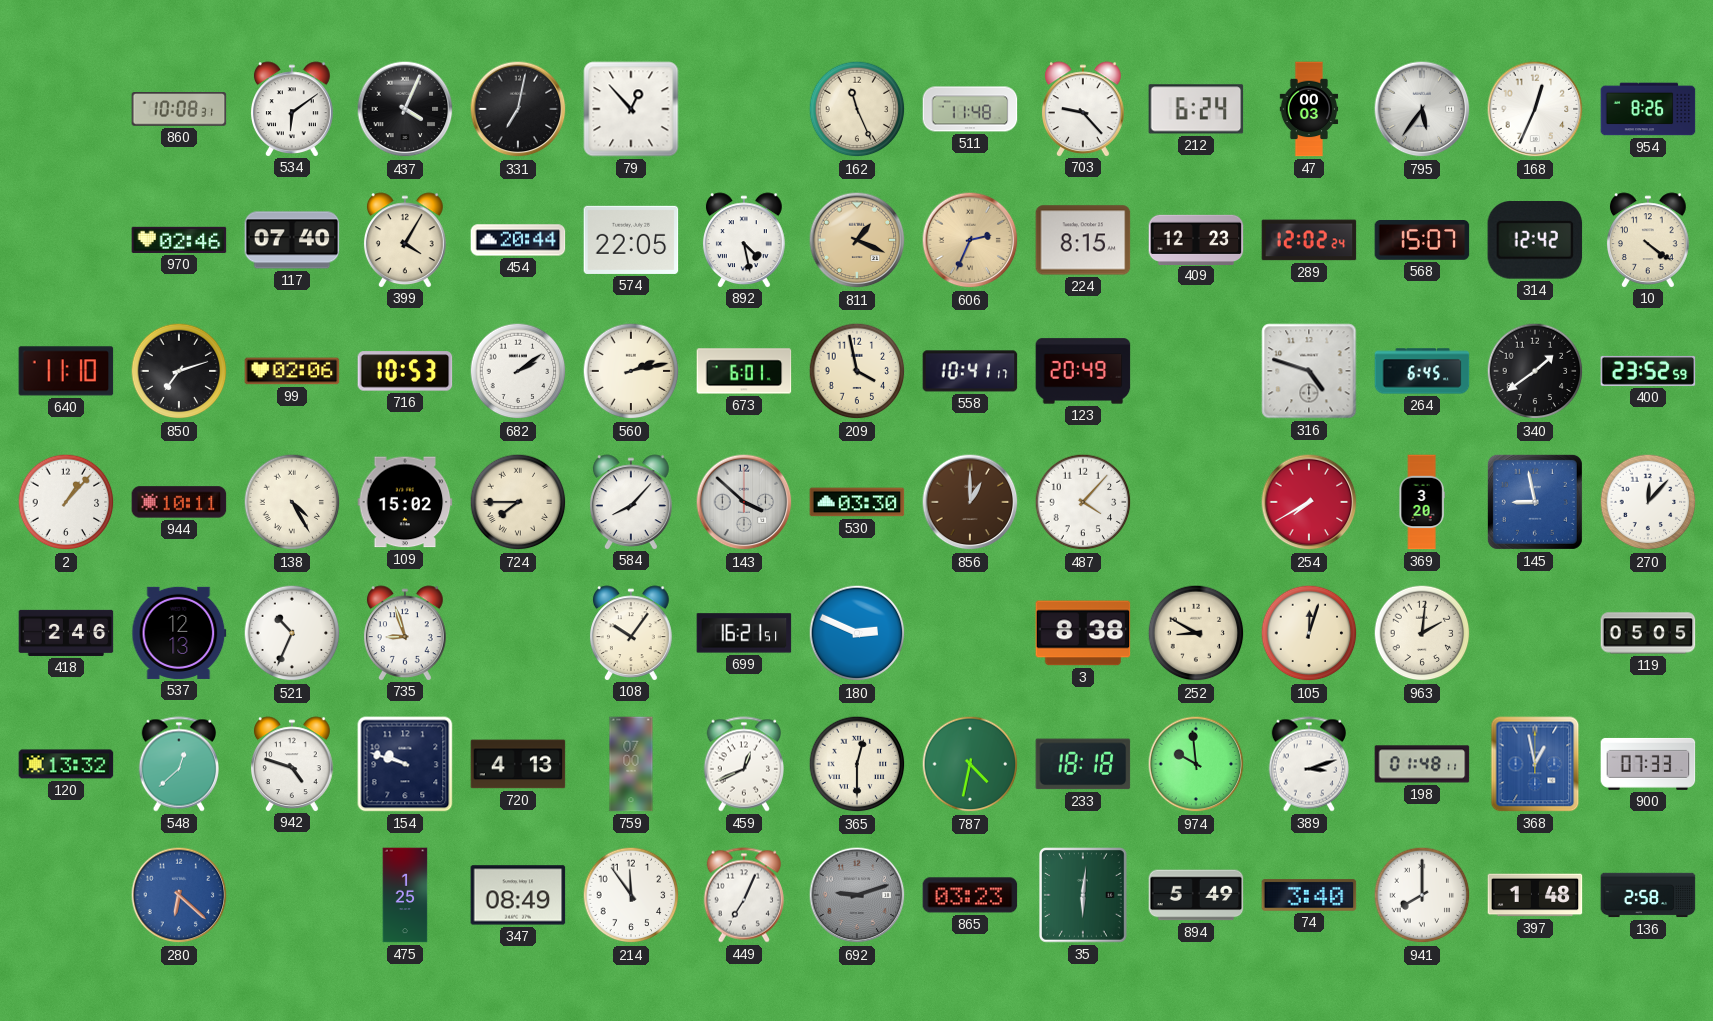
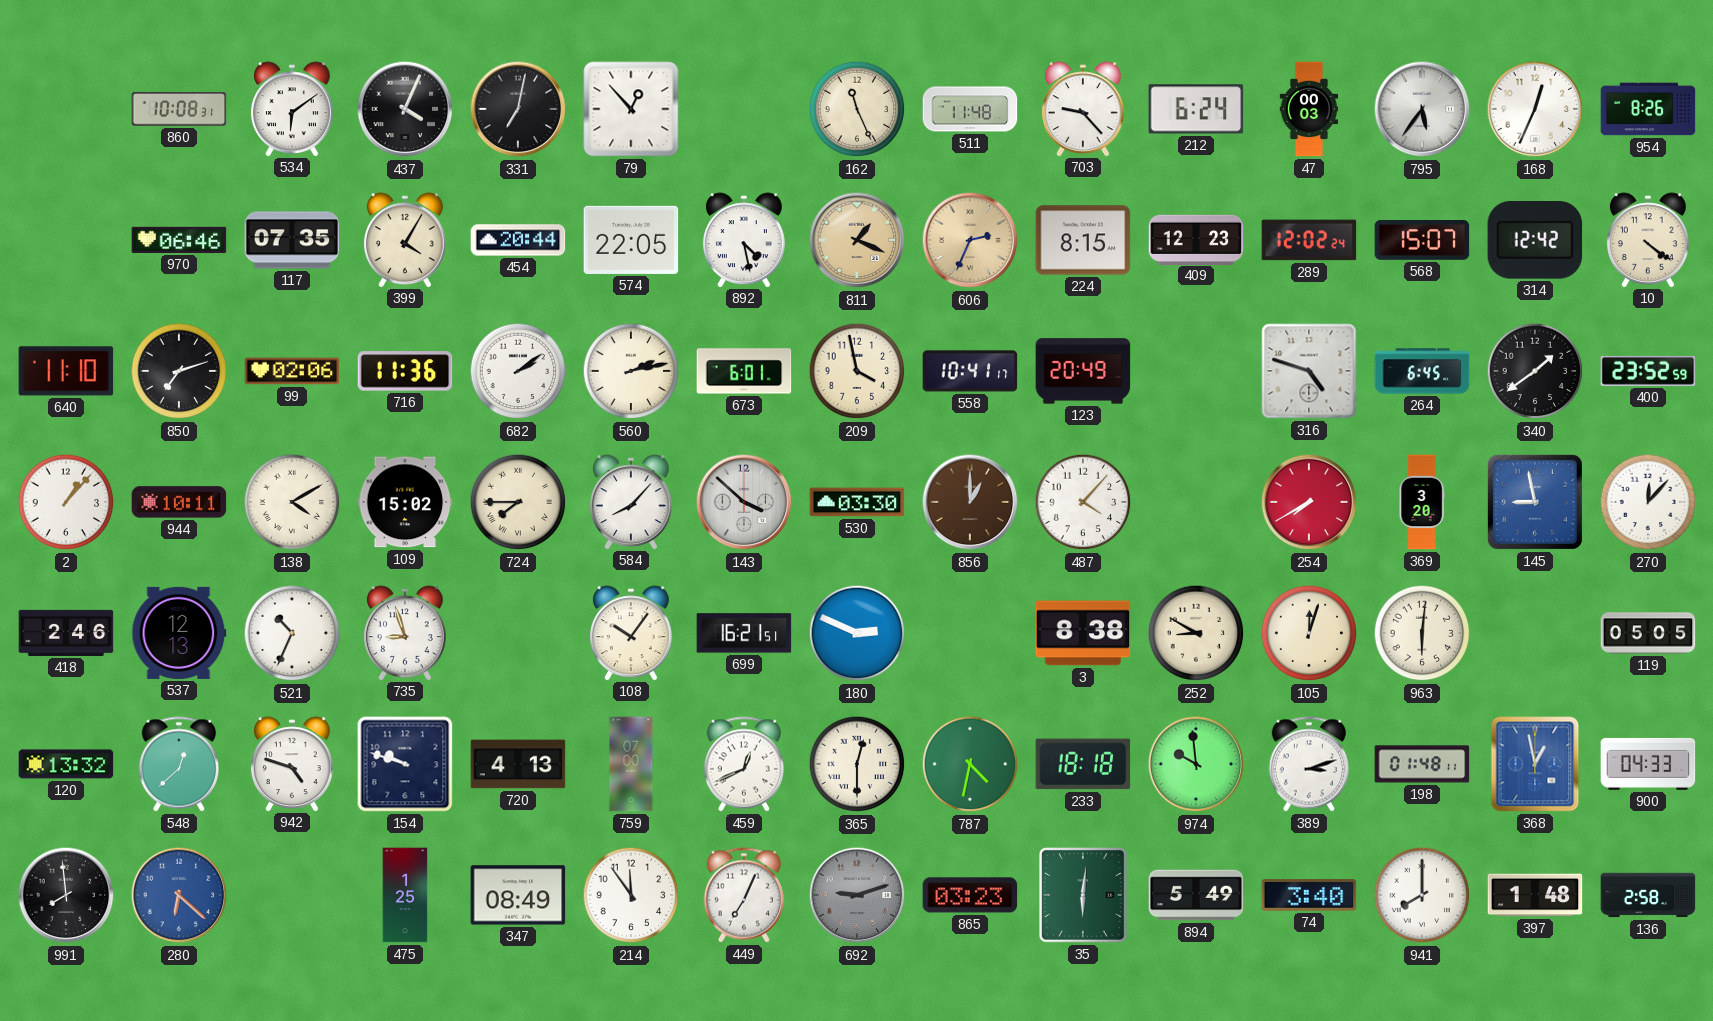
970: 02:46 -> 06:46
117: 07:40 -> 07:35
716: 10:53 -> 11:36
138: 4:25 -> 4:10
963: 2:01 -> 6:01
900: 07:33 -> 04:33
991: none -> 7:59
